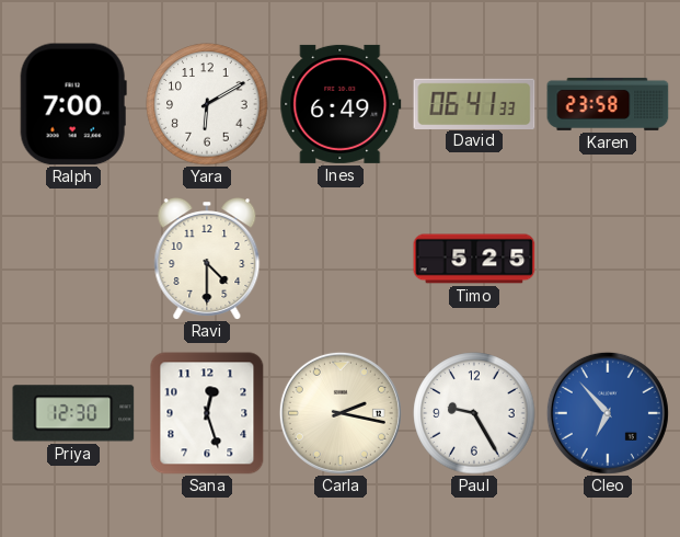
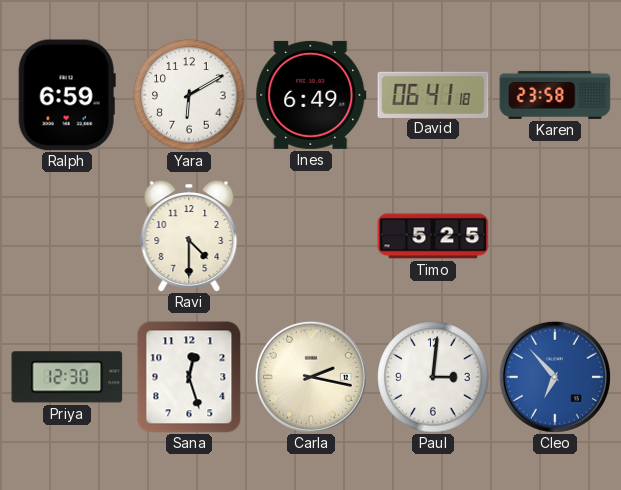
Ralph: 7:00 -> 6:59
David: 06:41:33 -> 06:41:18
Paul: 9:25 -> 3:01
